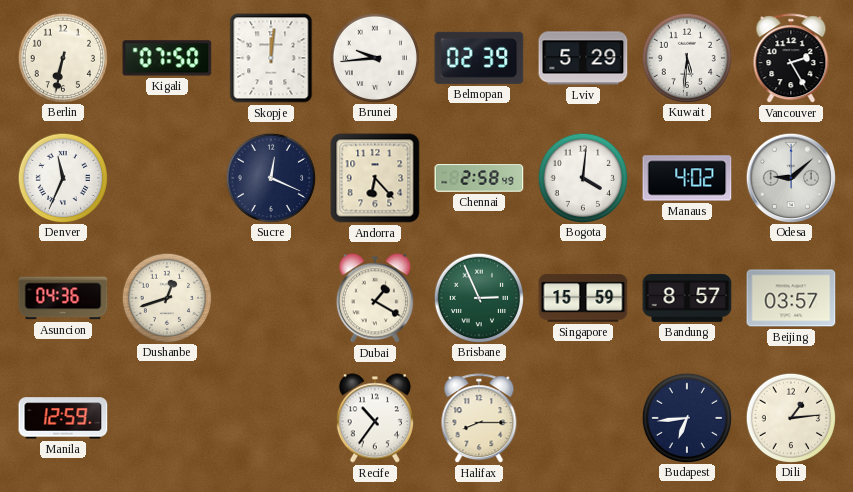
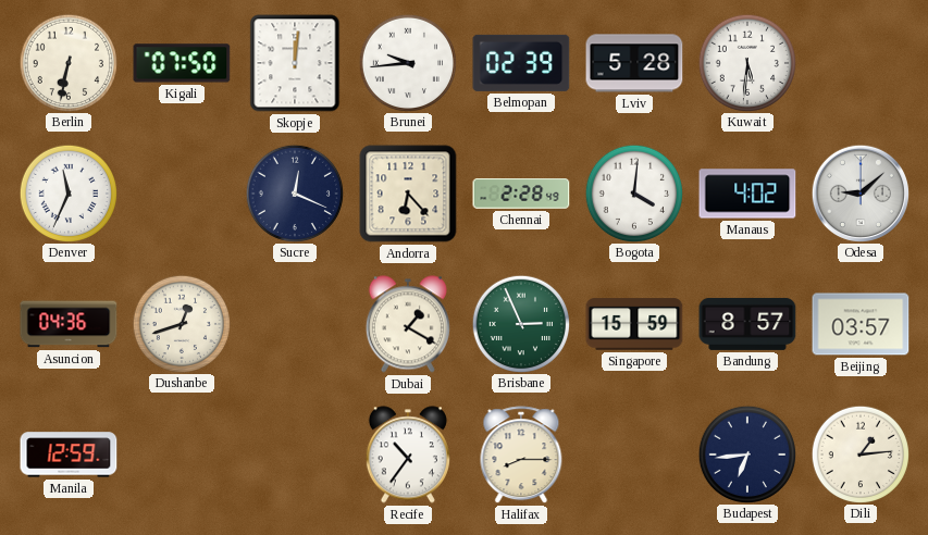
Lviv: 5:29 -> 5:28
Vancouver: 2:25 -> none
Chennai: 2:58 -> 2:28
